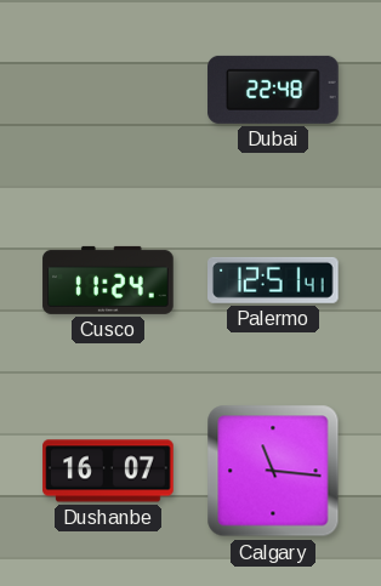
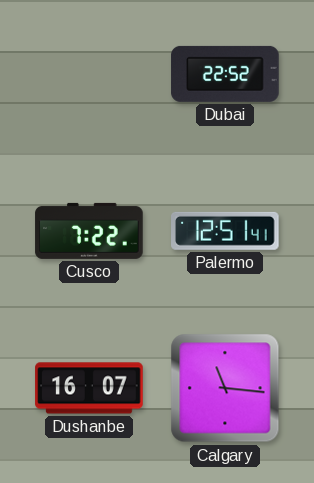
Dubai: 22:48 -> 22:52
Cusco: 11:24 -> 7:22
